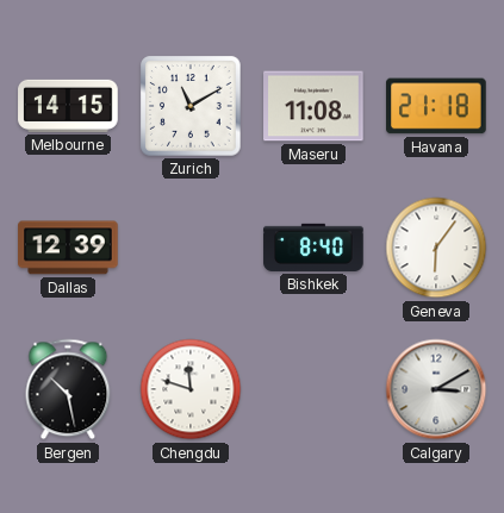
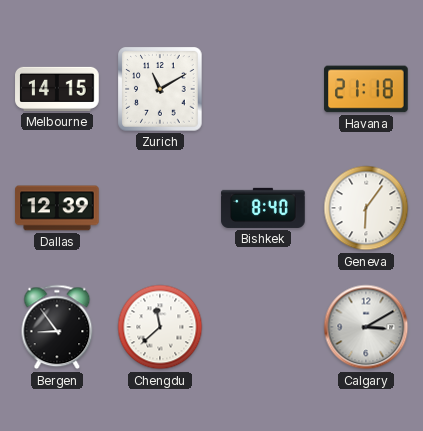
Maseru: 11:08 -> none
Bergen: 10:28 -> 8:54
Chengdu: 11:48 -> 11:38
